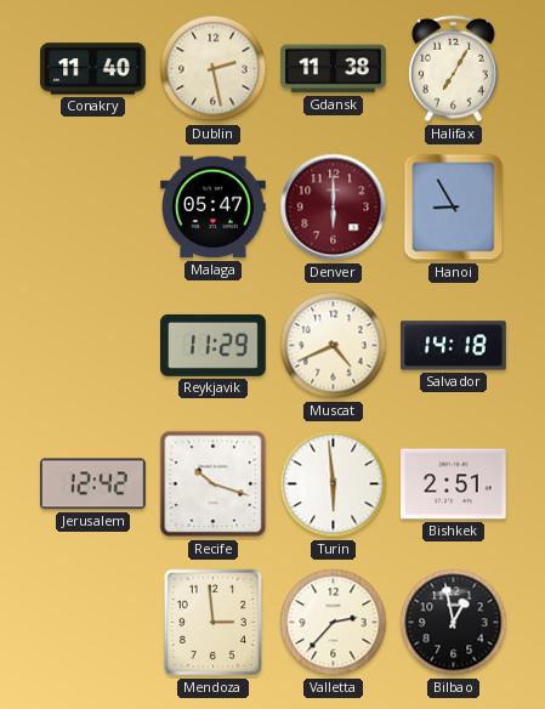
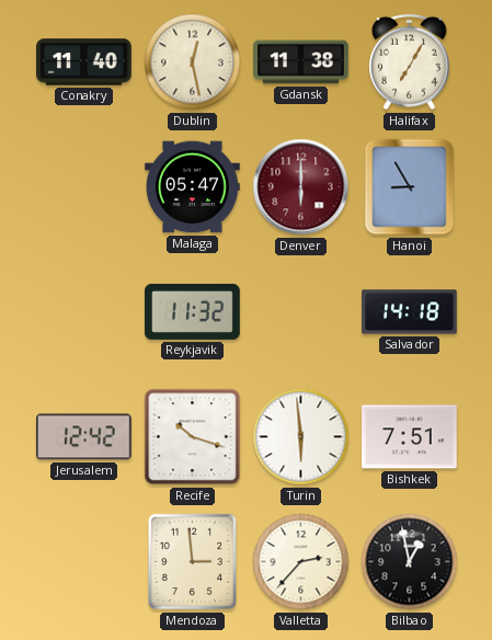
Dublin: 2:28 -> 12:28
Reykjavik: 11:29 -> 11:32
Muscat: 4:41 -> none
Bishkek: 2:51 -> 7:51
